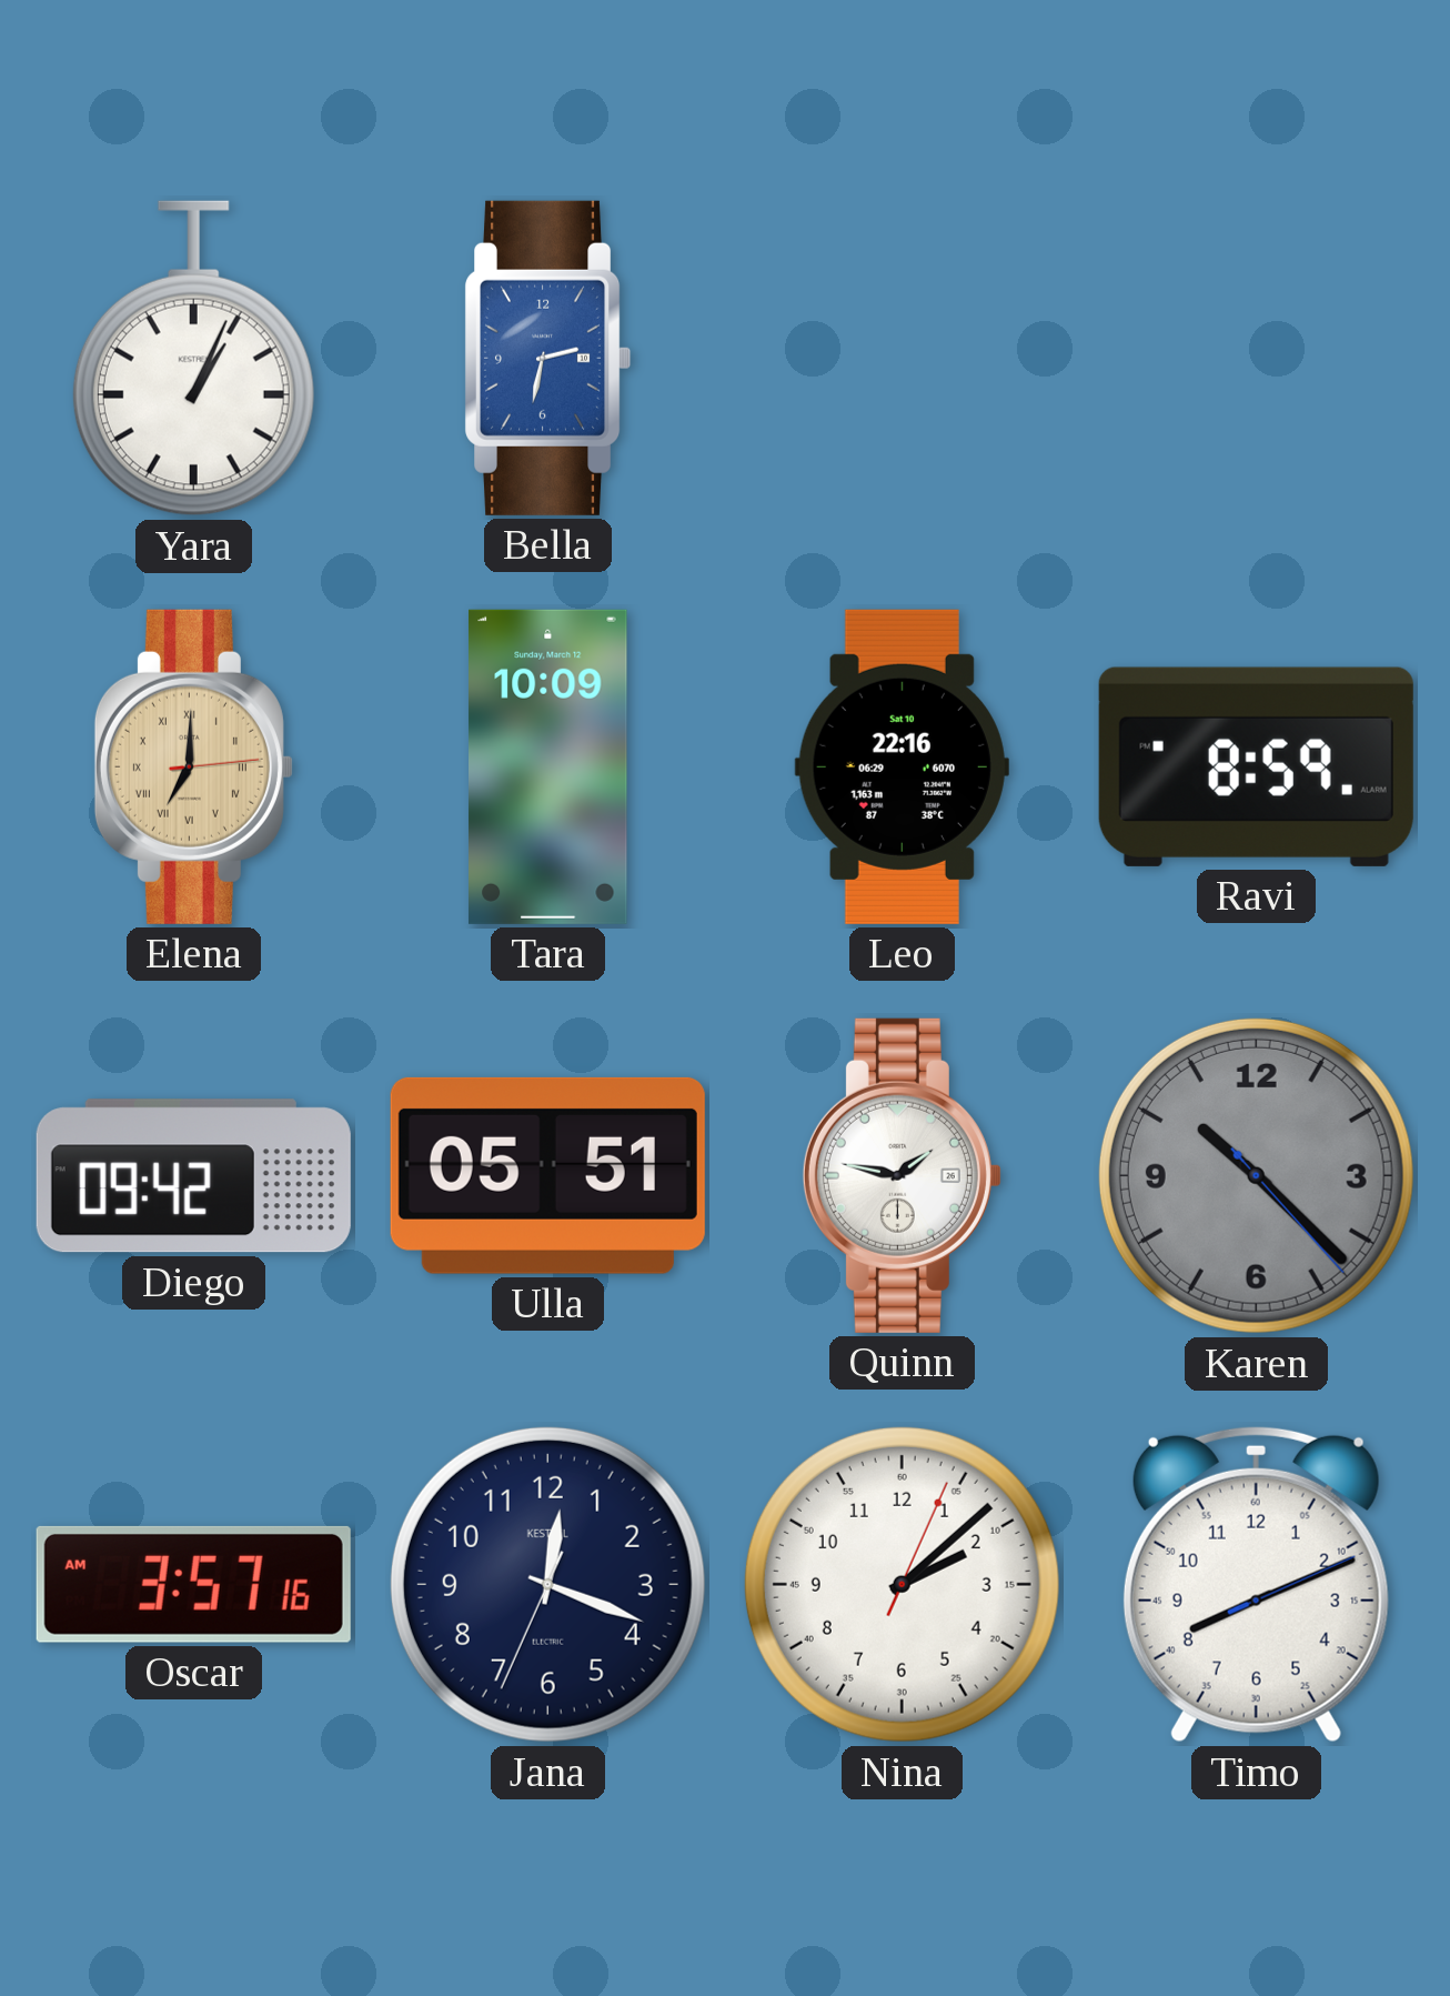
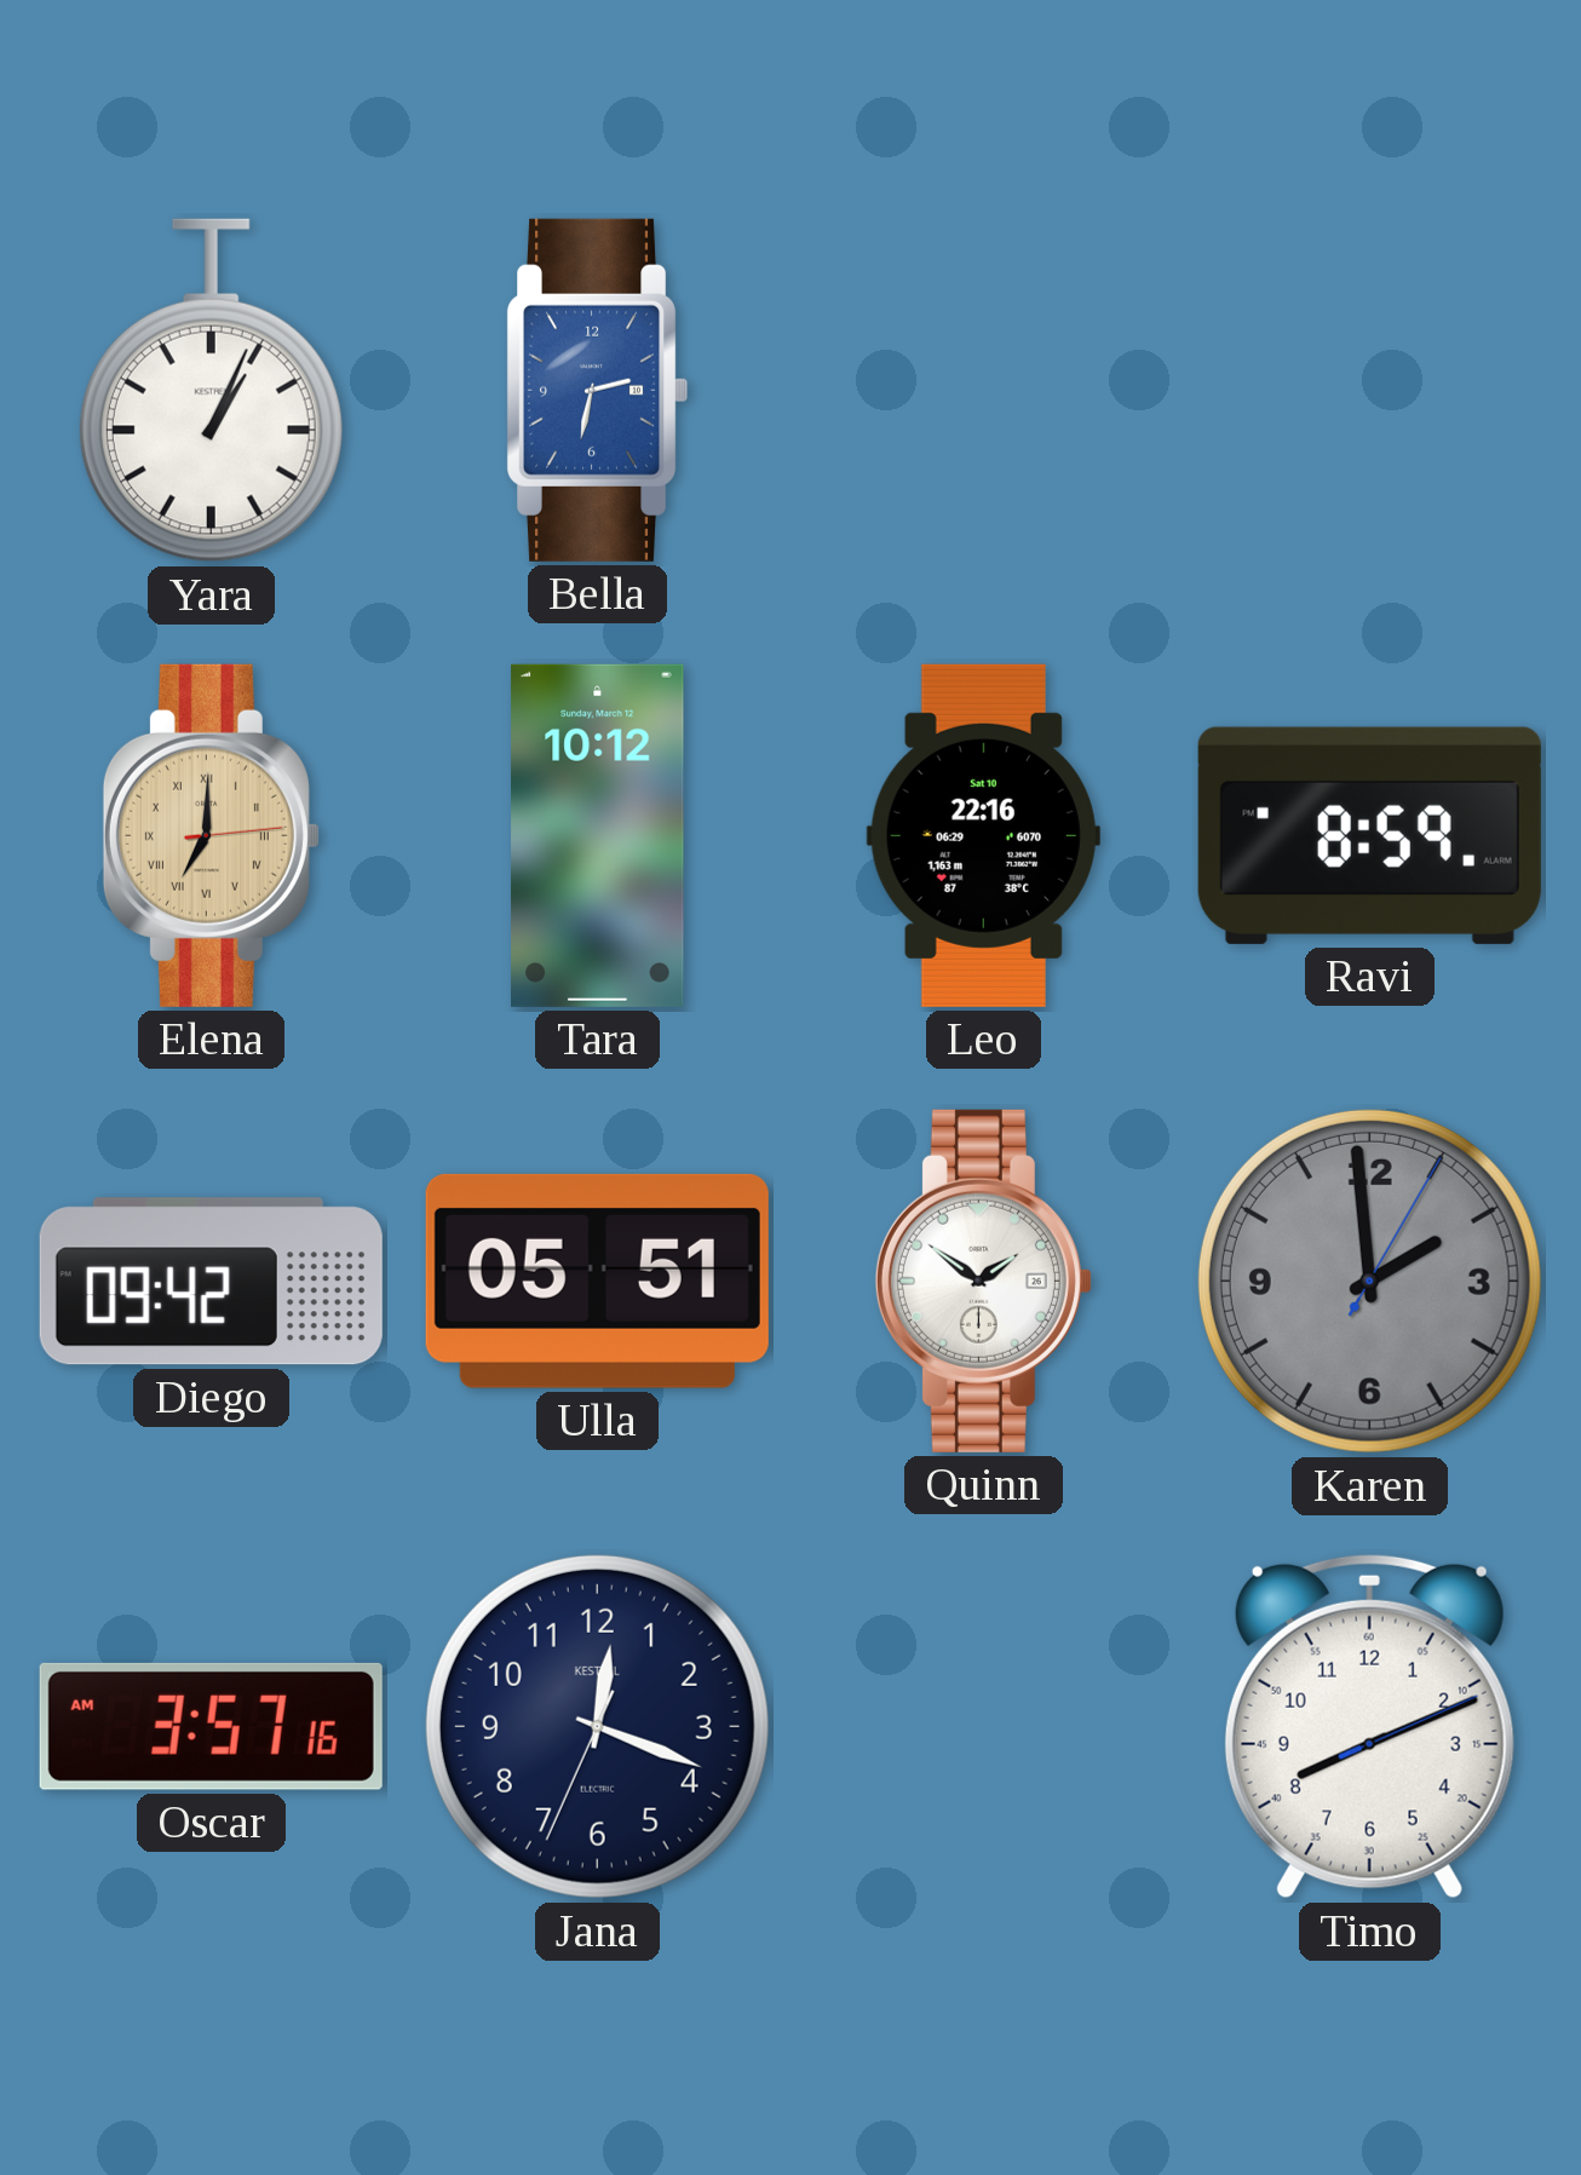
Tara: 10:09 -> 10:12
Quinn: 1:47 -> 1:51
Karen: 10:22 -> 1:59
Nina: 2:08 -> none
